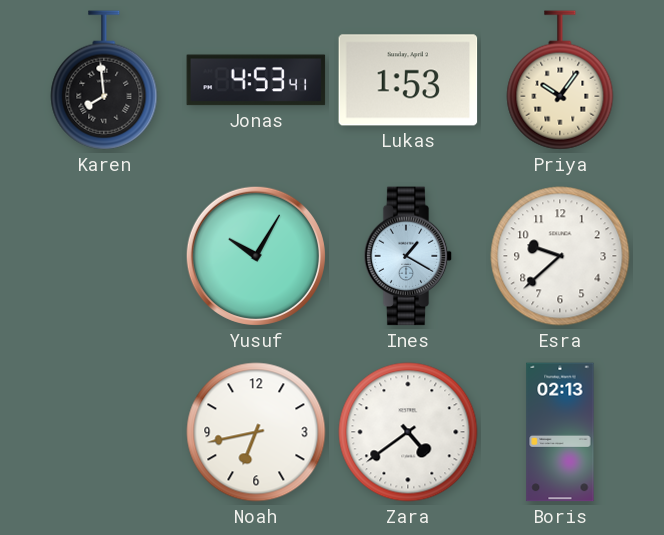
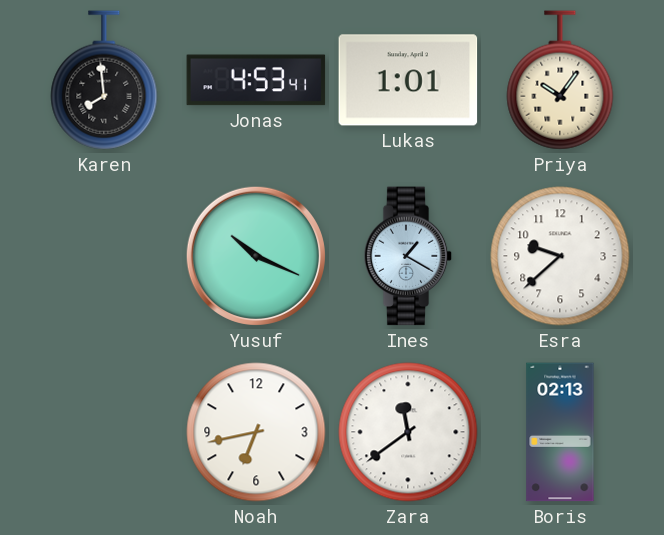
Lukas: 1:53 -> 1:01
Yusuf: 10:05 -> 10:19
Zara: 4:39 -> 11:39
